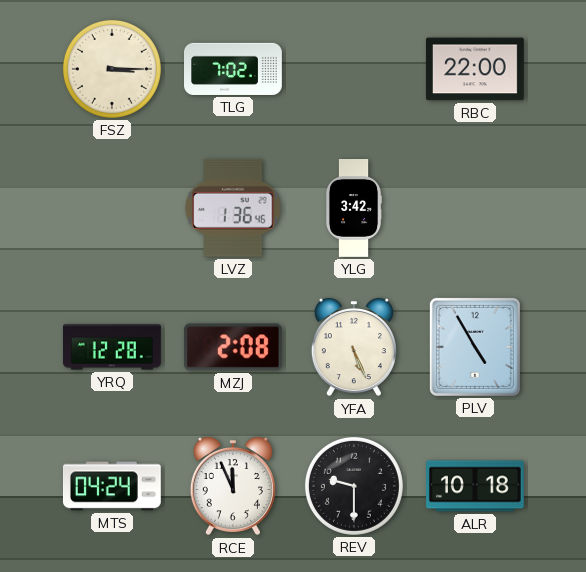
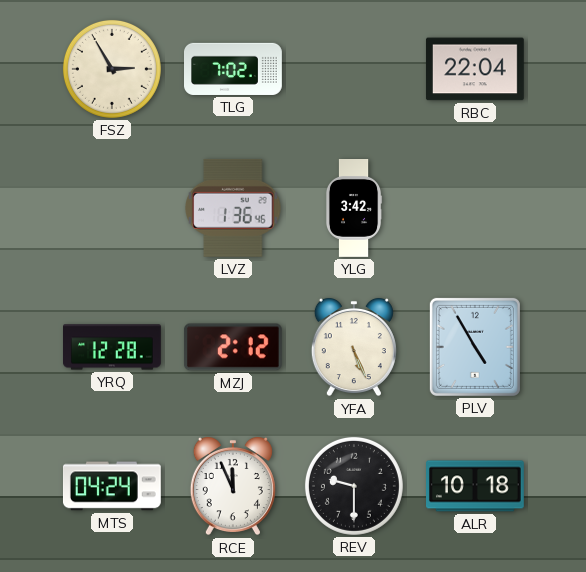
FSZ: 3:15 -> 2:55
RBC: 22:00 -> 22:04
MZJ: 2:08 -> 2:12
